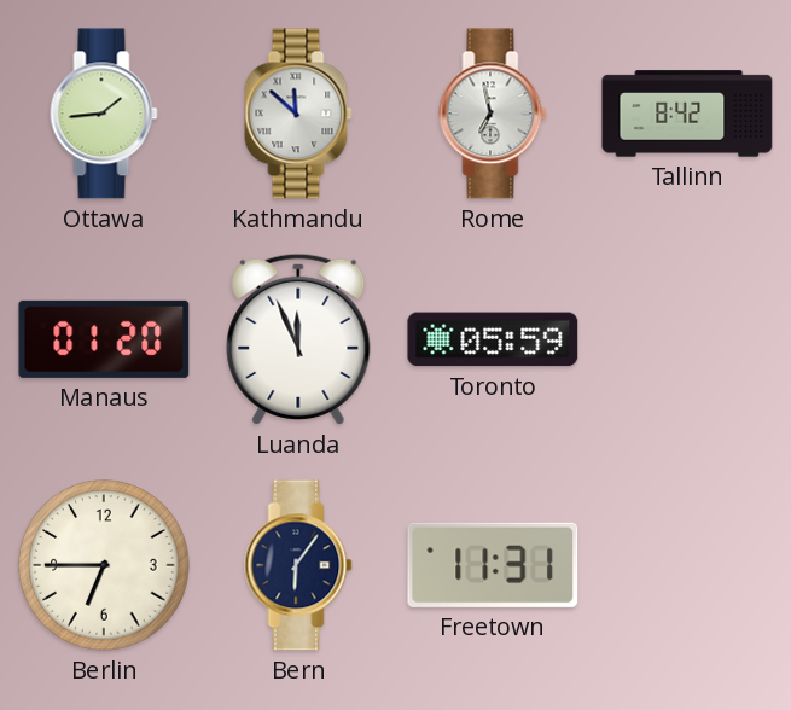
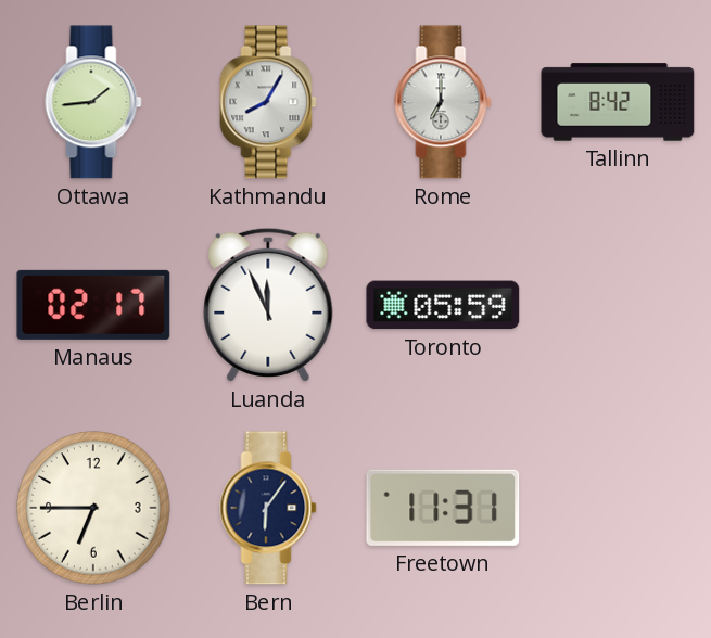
Kathmandu: 11:52 -> 8:05
Rome: 6:58 -> 7:00
Manaus: 01:20 -> 02:17
